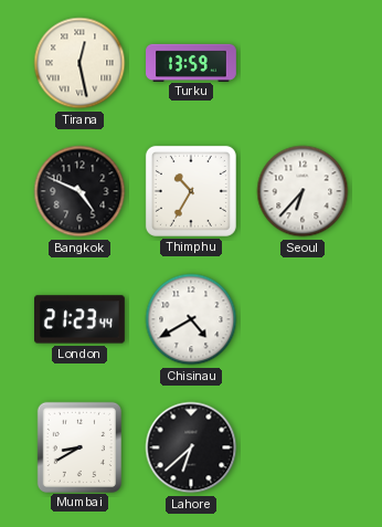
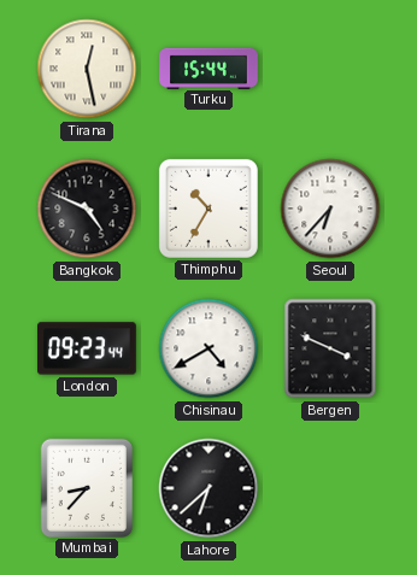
Turku: 13:59 -> 15:44
London: 21:23 -> 09:23
Bergen: none -> 3:49
Mumbai: 8:40 -> 8:37
